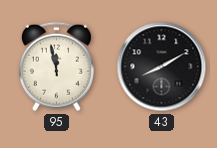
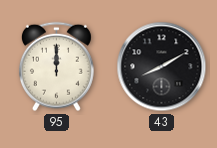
95: 11:58 -> 12:00
